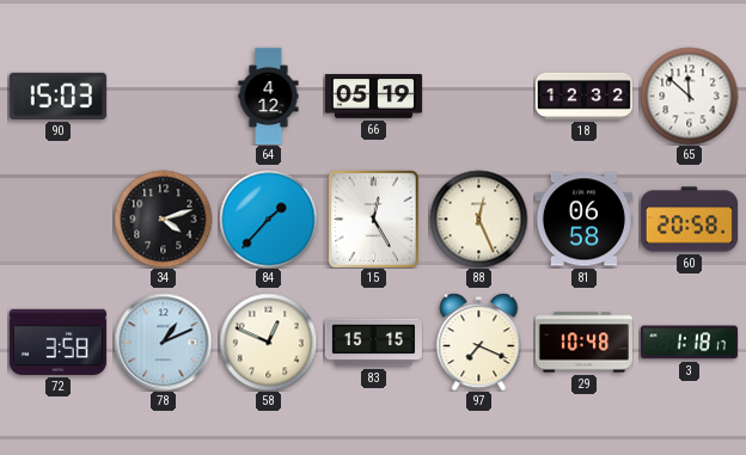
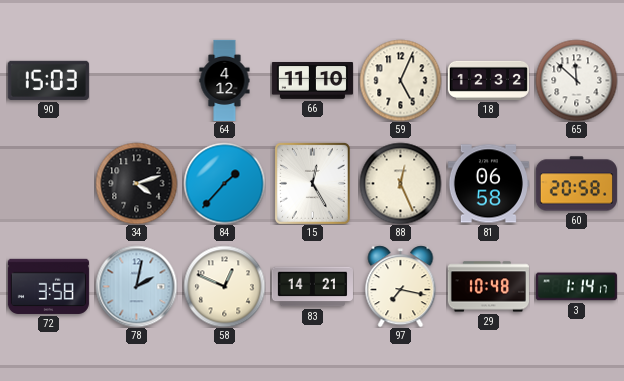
66: 05:19 -> 11:10
59: none -> 5:04
78: 1:11 -> 2:02
83: 15:15 -> 14:21
97: 7:19 -> 7:17
3: 1:18 -> 1:14
